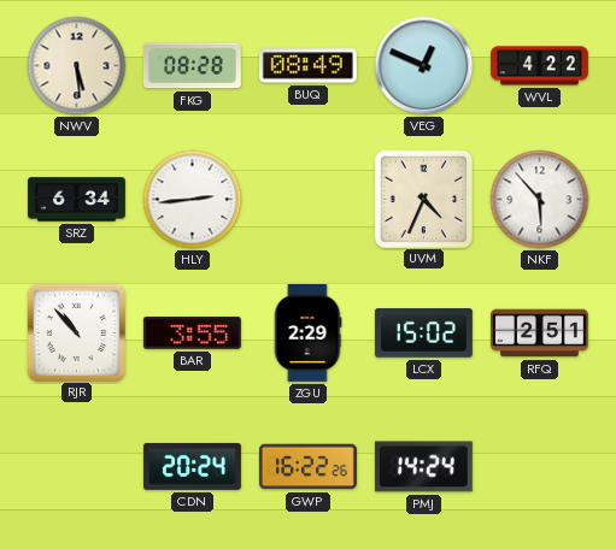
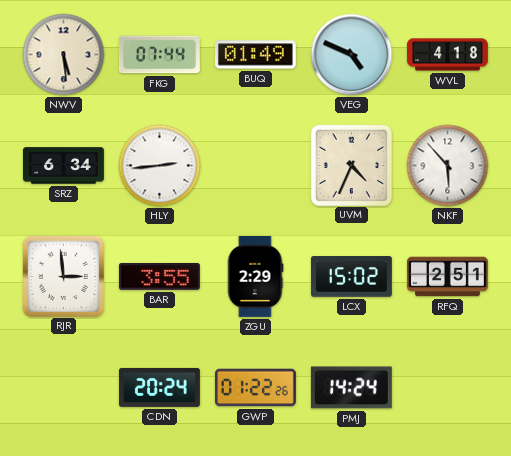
FKG: 08:28 -> 07:44
BUQ: 08:49 -> 01:49
VEG: 12:49 -> 4:49
WVL: 4:22 -> 4:18
RJR: 10:53 -> 2:59
GWP: 16:22 -> 01:22
